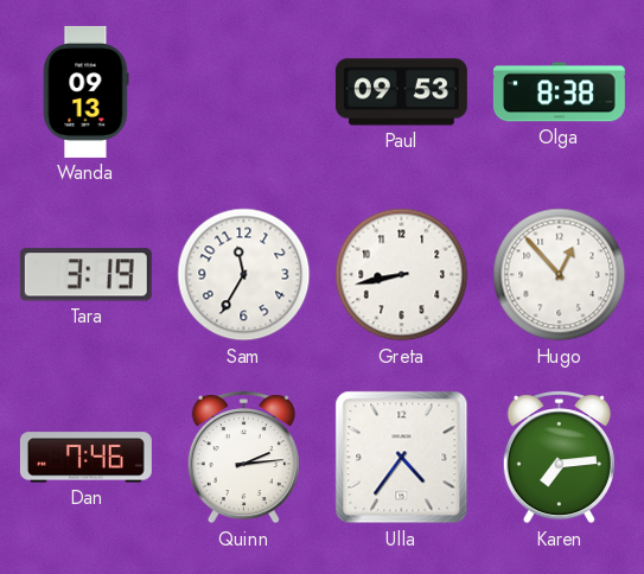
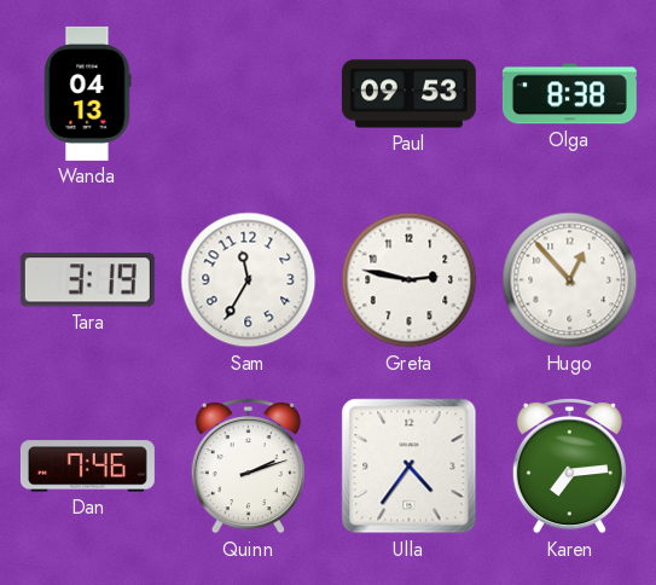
Wanda: 09:13 -> 04:13
Greta: 8:43 -> 2:47
Quinn: 2:14 -> 2:12
